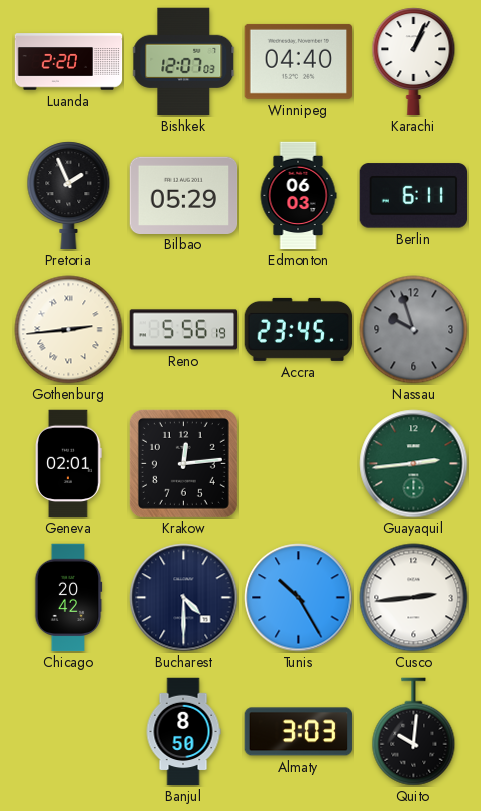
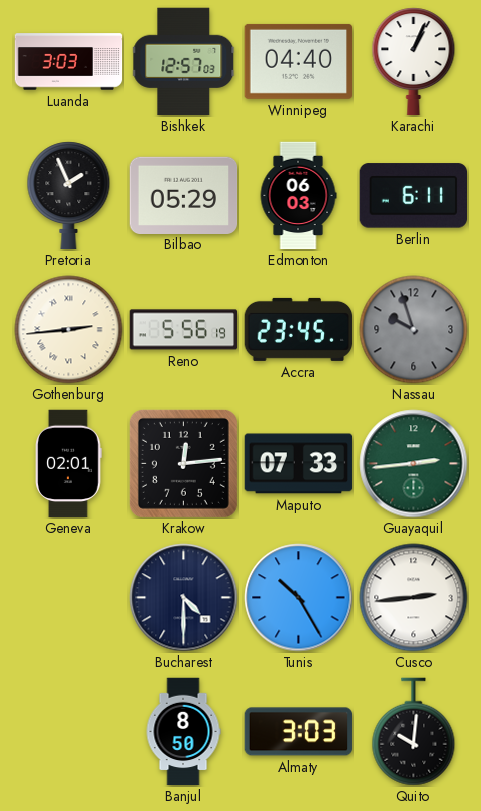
Luanda: 2:20 -> 3:03
Bishkek: 12:07 -> 12:57
Maputo: none -> 07:33
Chicago: 20:42 -> none
